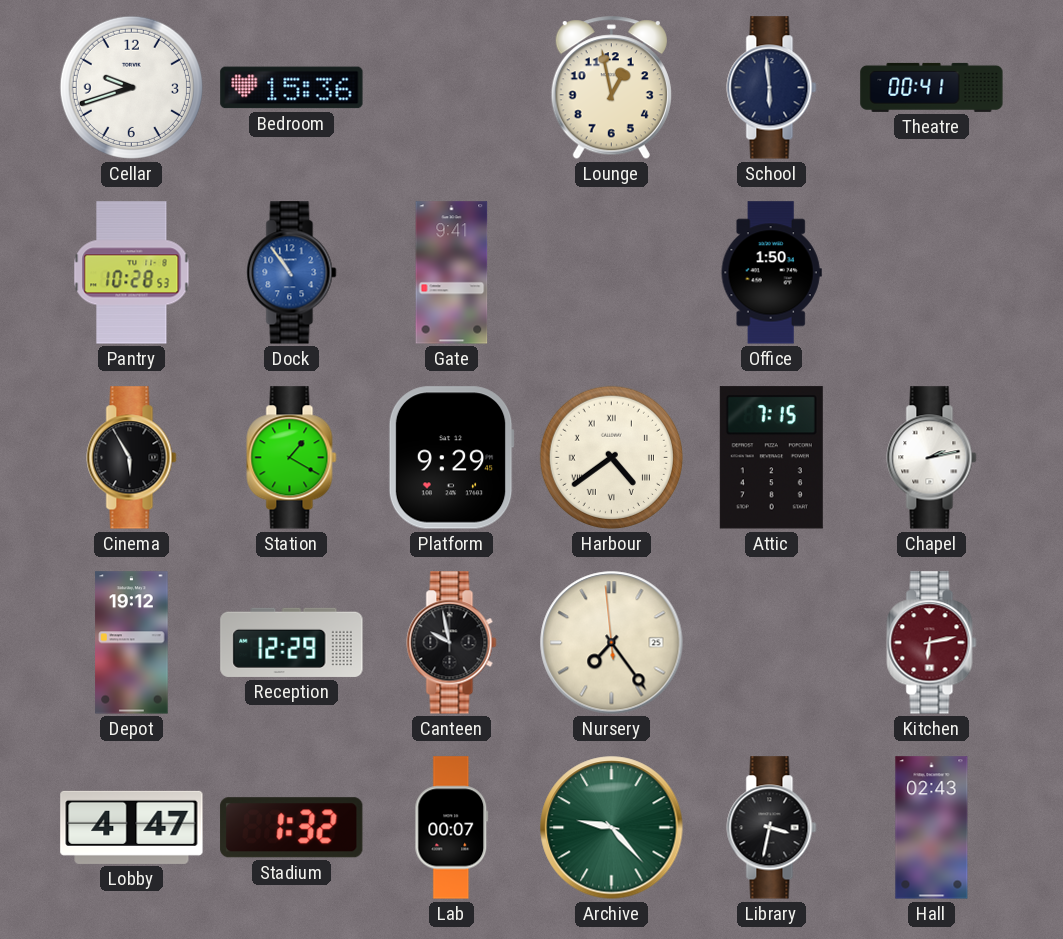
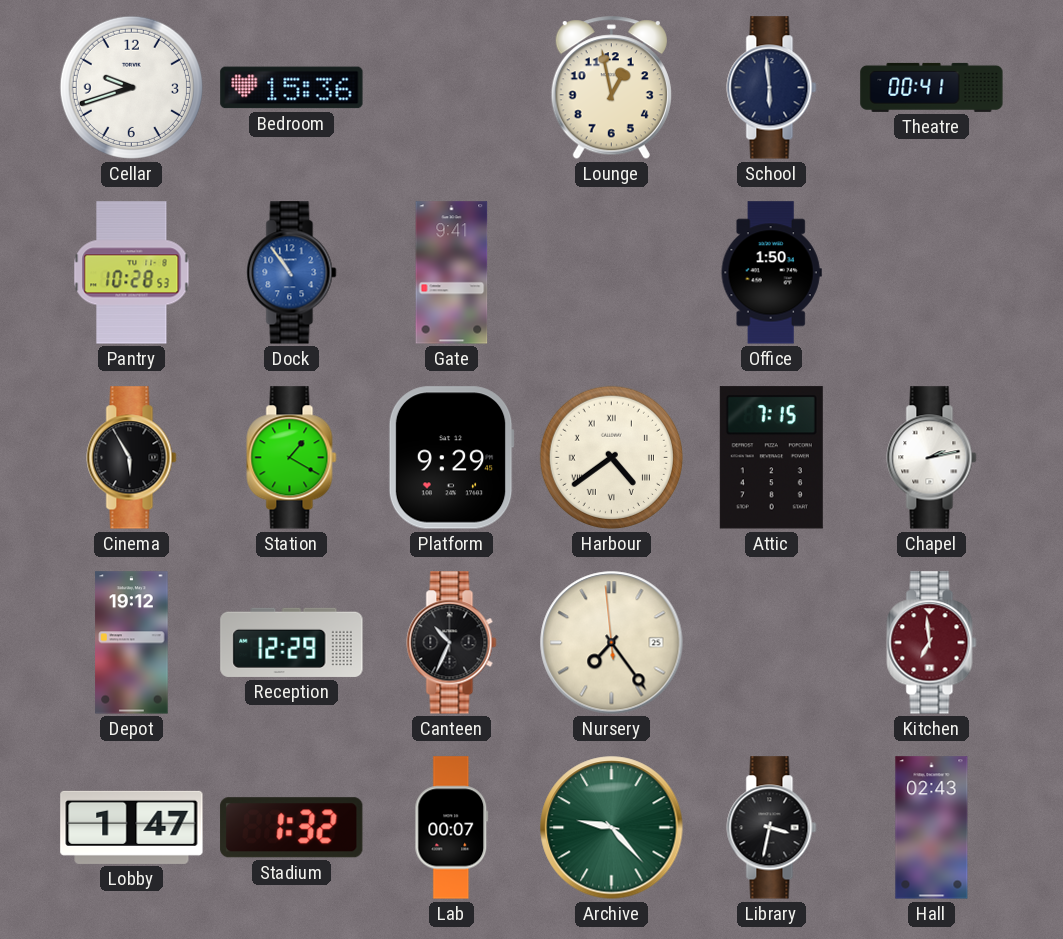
Canteen: 9:58 -> 10:34
Kitchen: 6:13 -> 6:59
Lobby: 4:47 -> 1:47
